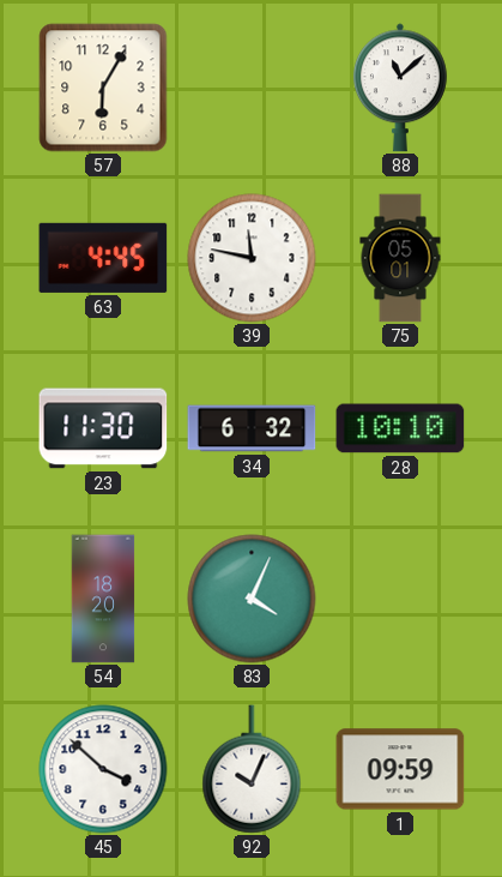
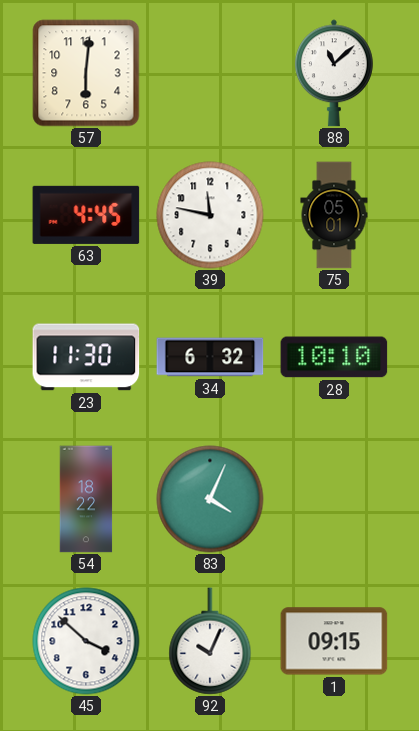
57: 6:05 -> 6:01
54: 18:20 -> 18:22
1: 09:59 -> 09:15
